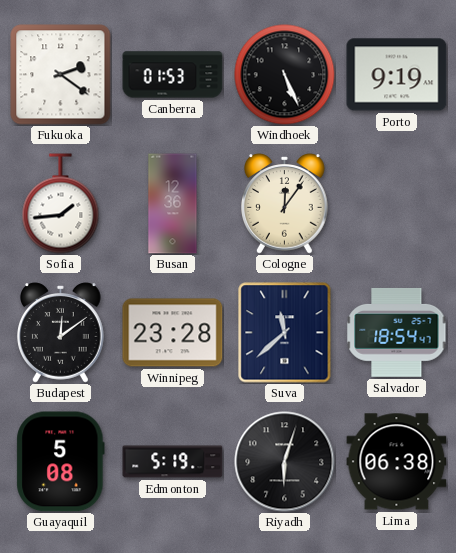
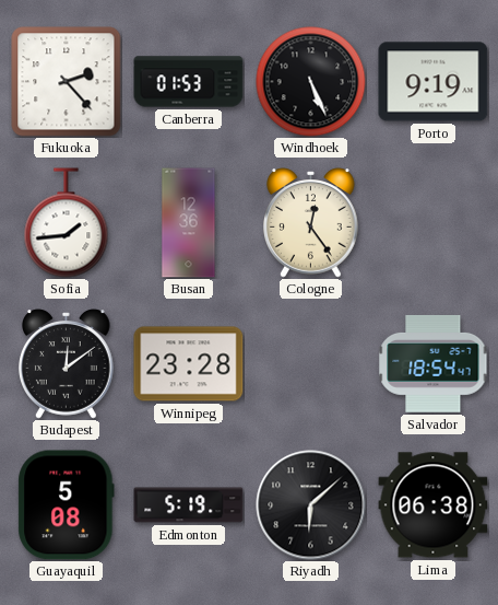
Fukuoka: 2:21 -> 2:23
Cologne: 12:06 -> 12:24
Suva: 11:38 -> none
Riyadh: 6:03 -> 6:08
